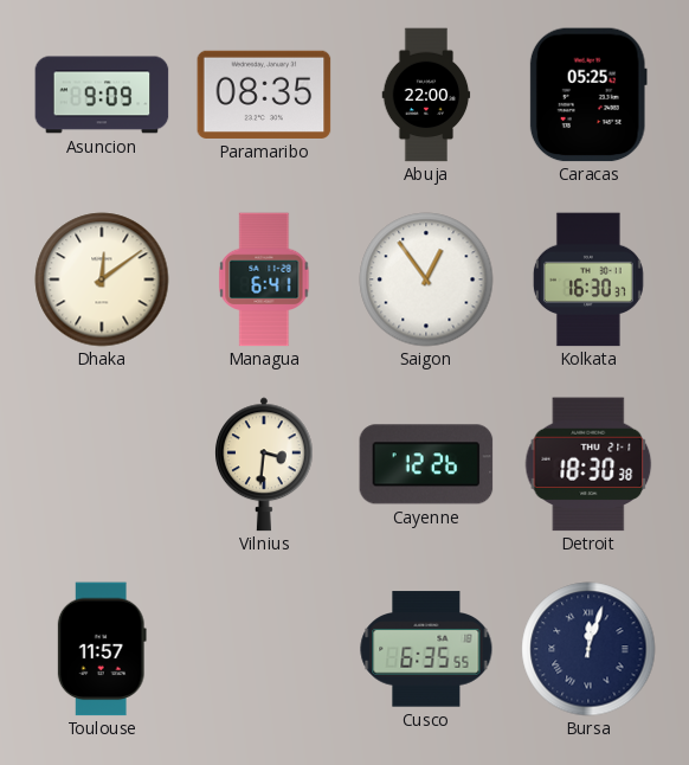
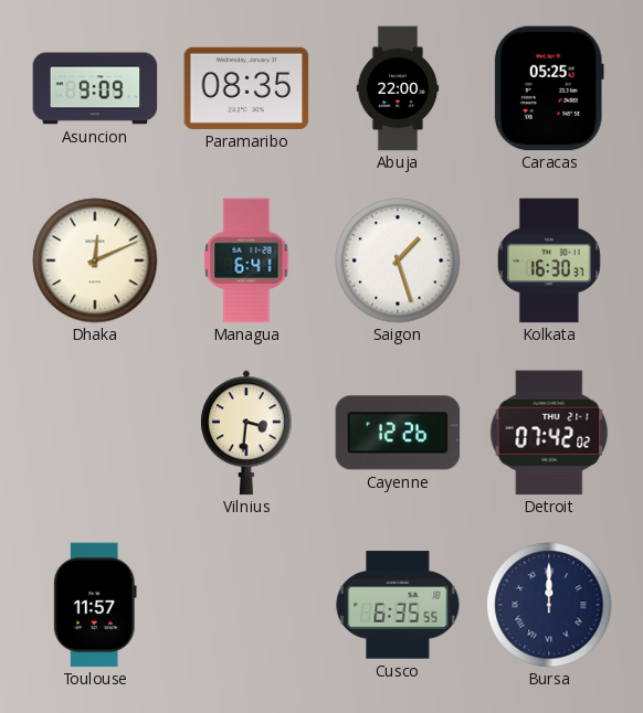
Dhaka: 12:09 -> 12:11
Saigon: 12:54 -> 1:27
Detroit: 18:30 -> 07:42
Bursa: 12:03 -> 12:00
